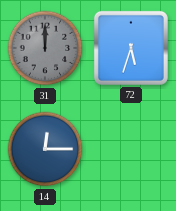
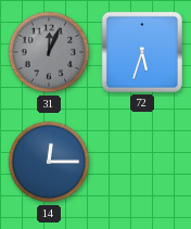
31: 12:00 -> 12:04
